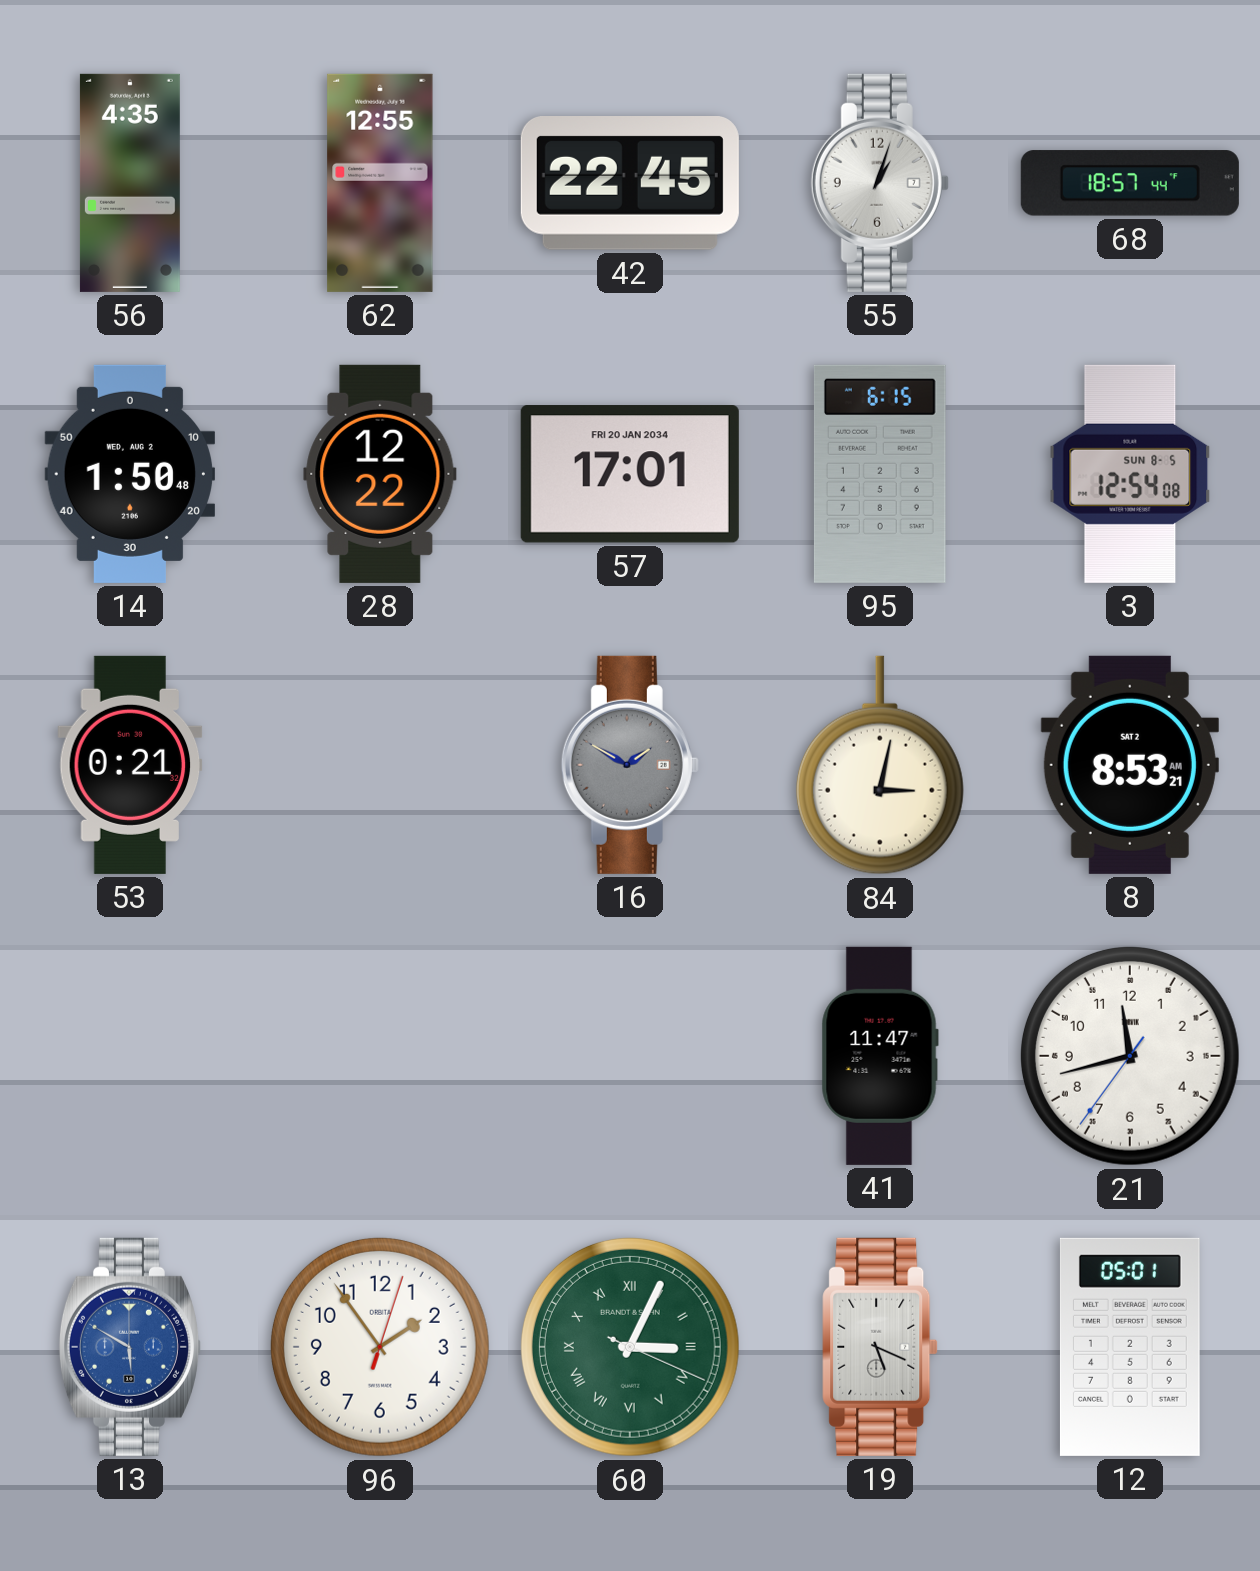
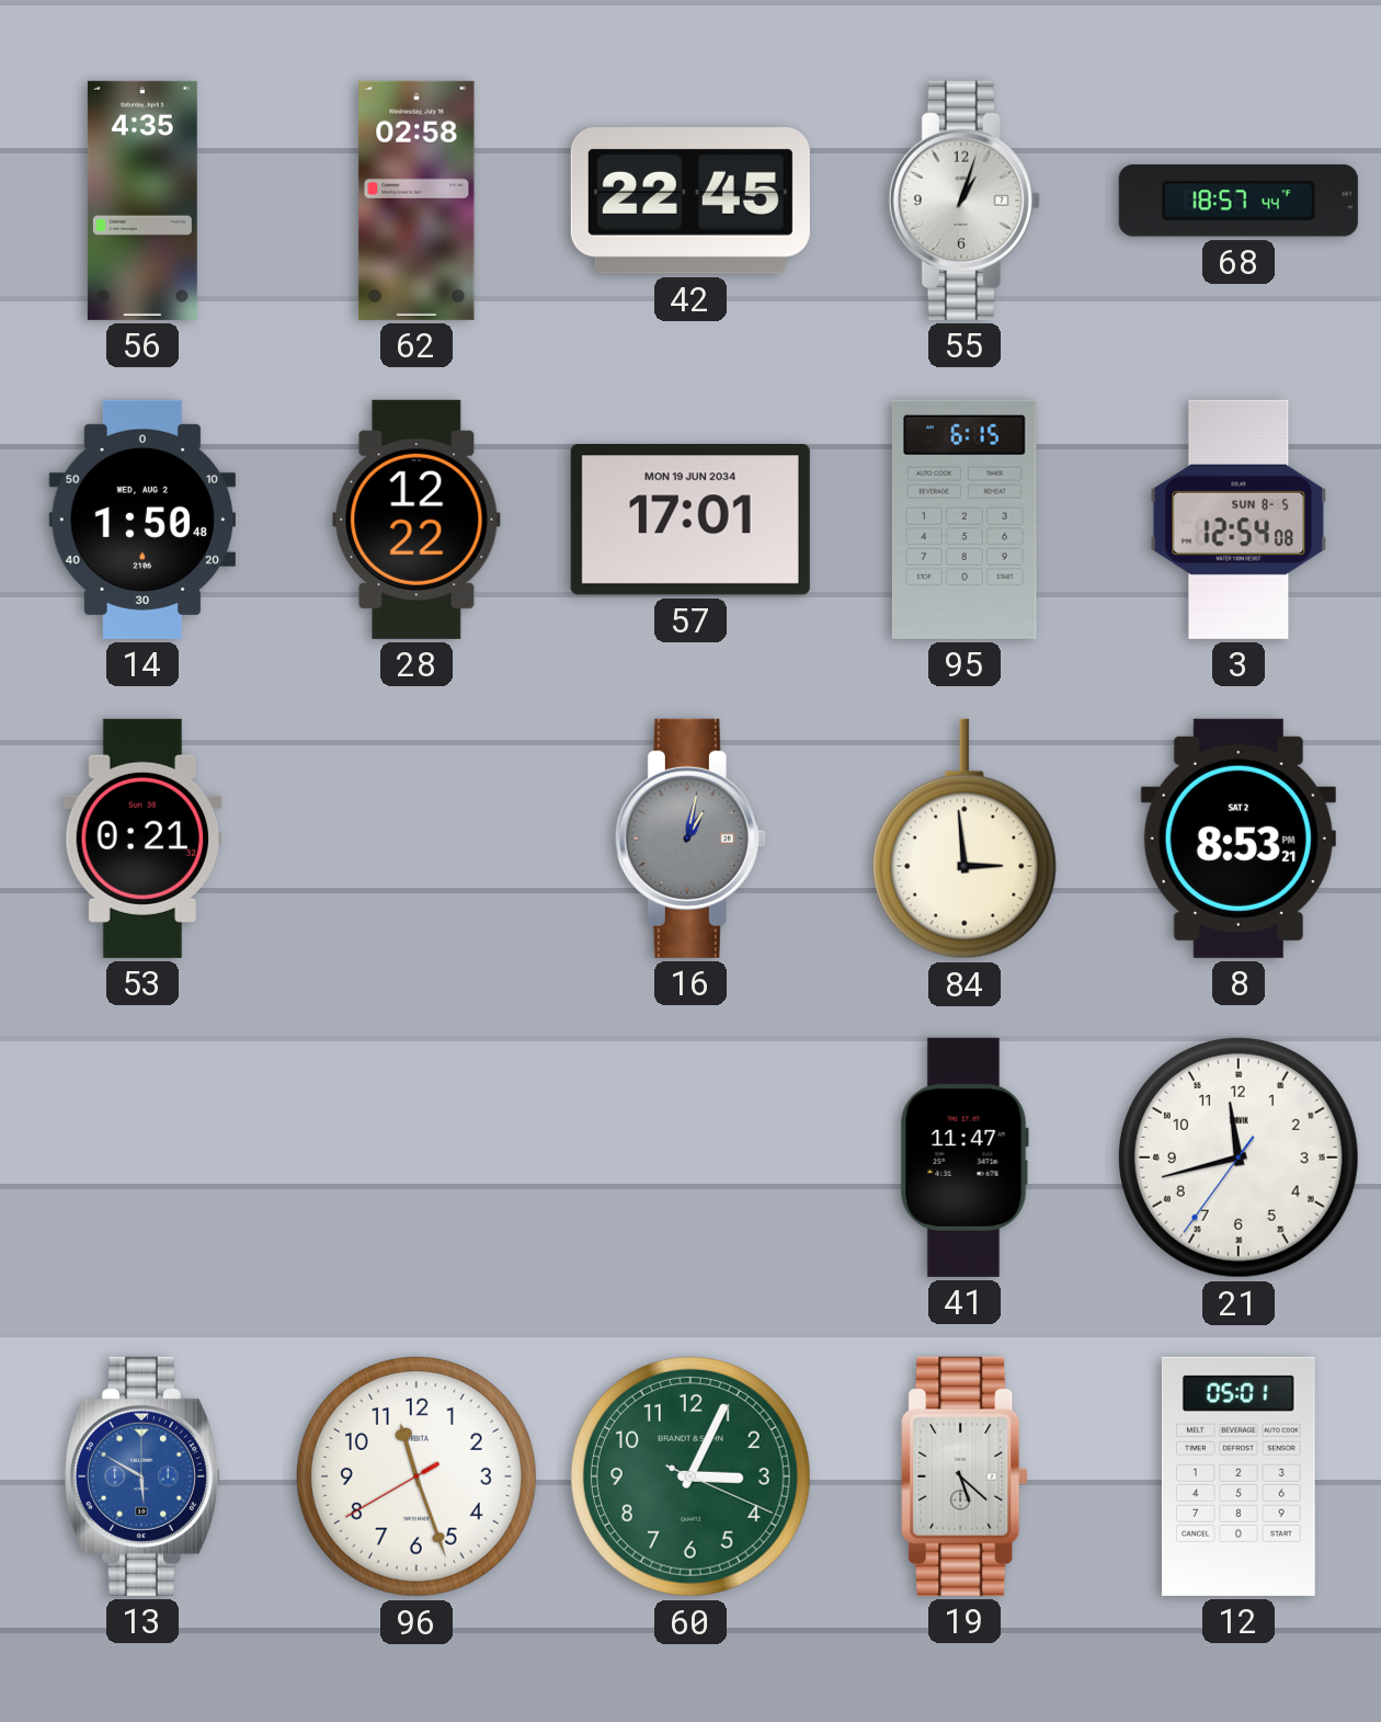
62: 12:55 -> 02:58
57 date: FRI 20 JAN 2034 -> MON 19 JUN 2034
16: 1:50 -> 1:02
84: 3:02 -> 2:59
8: 8:53:21 AM -> 8:53:21 PM
96: 1:54 -> 11:26
60 numerals: Roman -> Arabic
19: 5:19 -> 5:22
